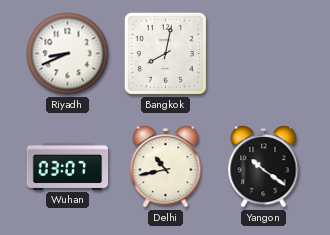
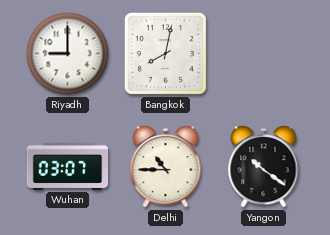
Riyadh: 8:41 -> 9:00
Delhi: 10:43 -> 10:45
